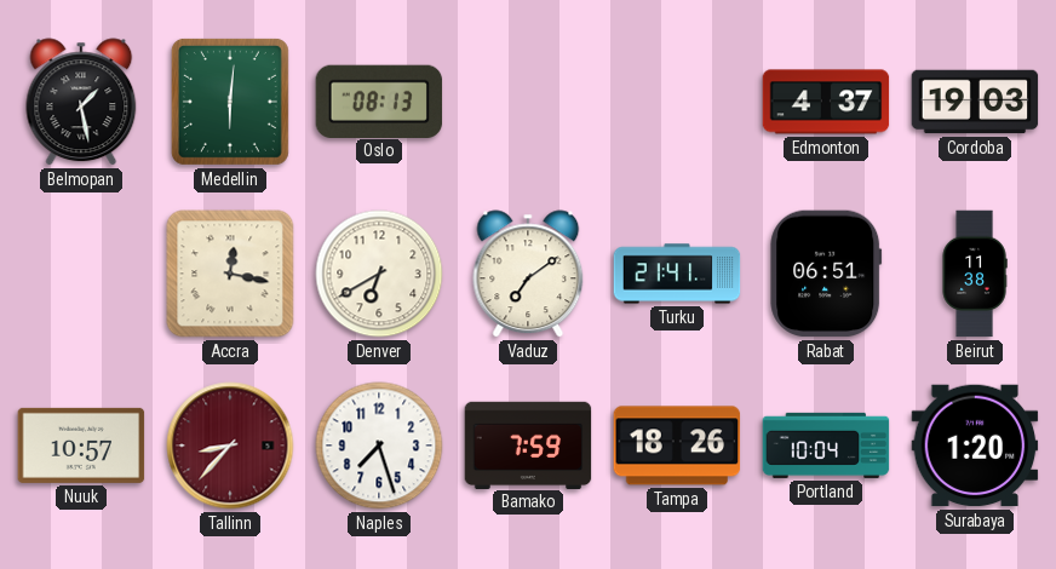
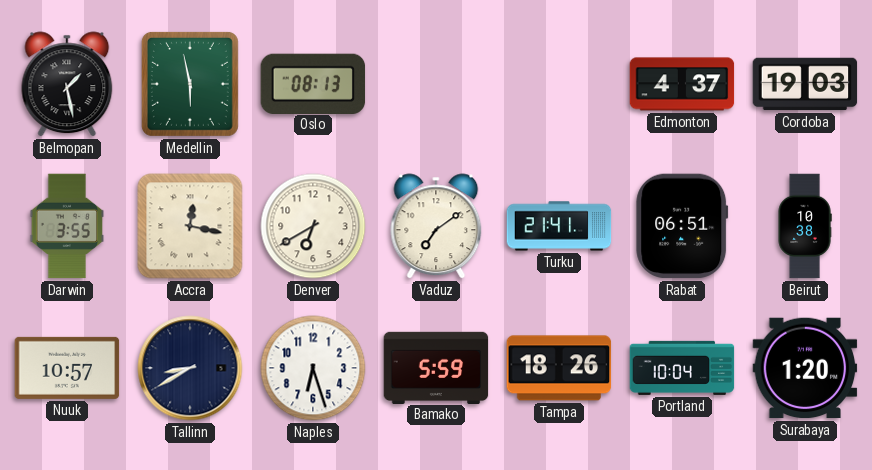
Medellin: 6:01 -> 5:58
Darwin: none -> 3:55
Beirut: 11:38 -> 10:38
Tallinn: 8:37 -> 8:40
Tallinn dial: burgundy -> navy
Naples: 7:27 -> 6:27
Bamako: 7:59 -> 5:59
